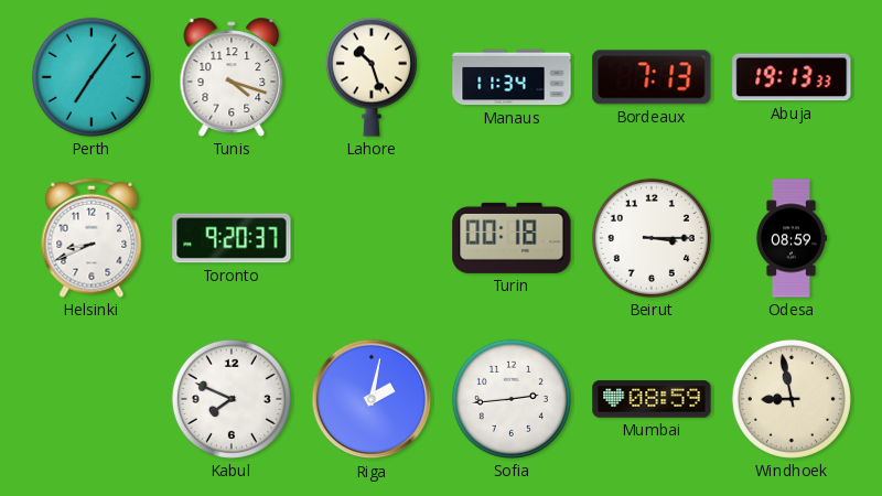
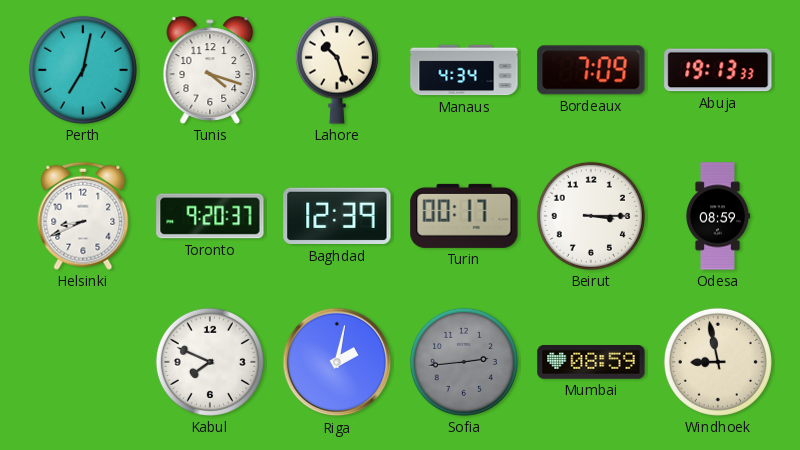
Perth: 7:06 -> 7:02
Manaus: 11:34 -> 4:34
Bordeaux: 7:13 -> 7:09
Baghdad: none -> 12:39
Turin: 00:18 -> 00:17
Sofia dial: white -> grey
